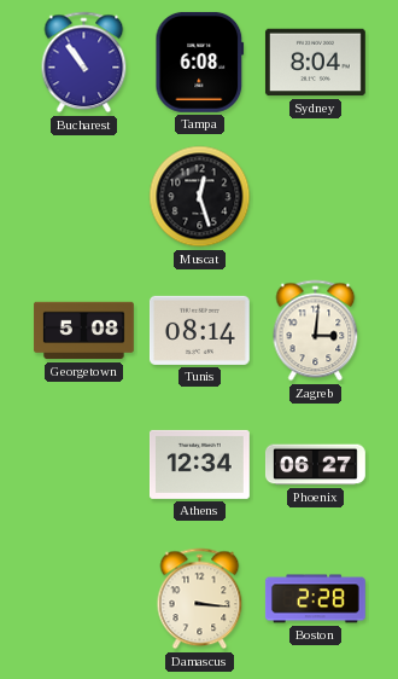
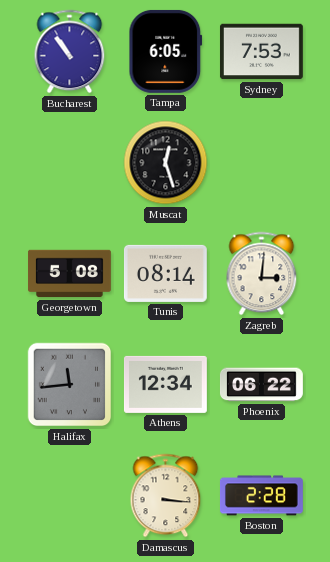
Tampa: 6:08 -> 6:05
Sydney: 8:04 -> 7:53
Halifax: none -> 11:44
Phoenix: 06:27 -> 06:22
